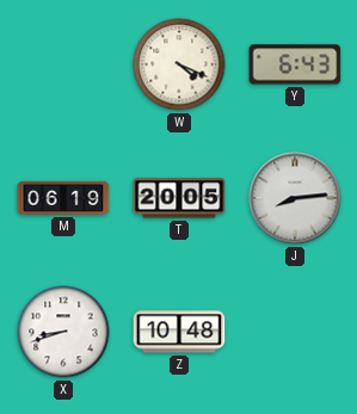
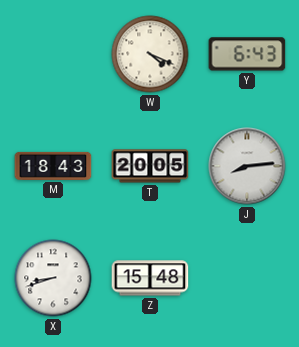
M: 06:19 -> 18:43
Z: 10:48 -> 15:48
